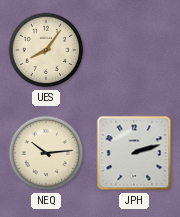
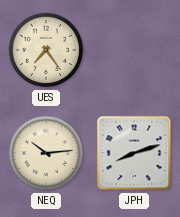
UES: 8:06 -> 7:24
JPH: 2:12 -> 8:12
